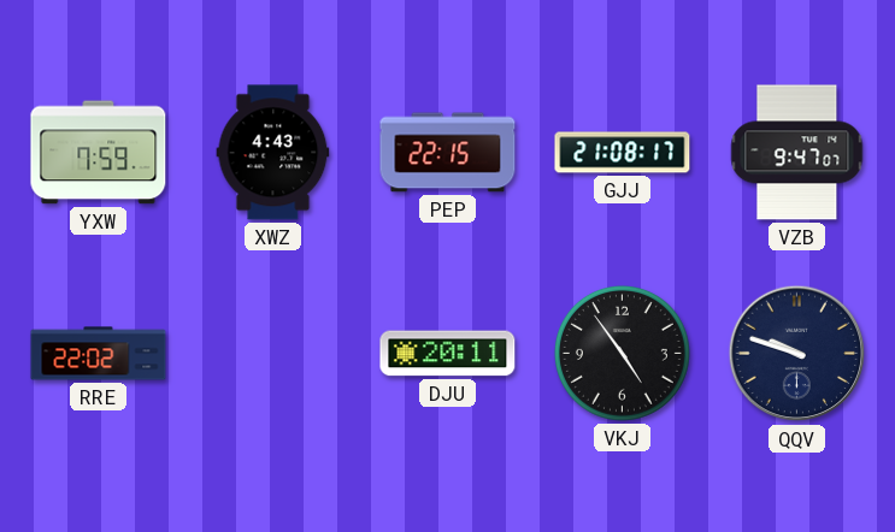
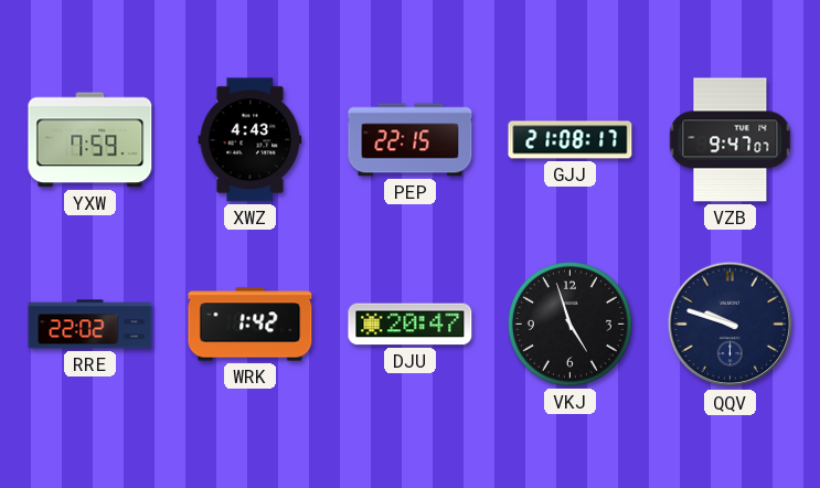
WRK: none -> 1:42
DJU: 20:11 -> 20:47
VKJ: 4:54 -> 4:57
